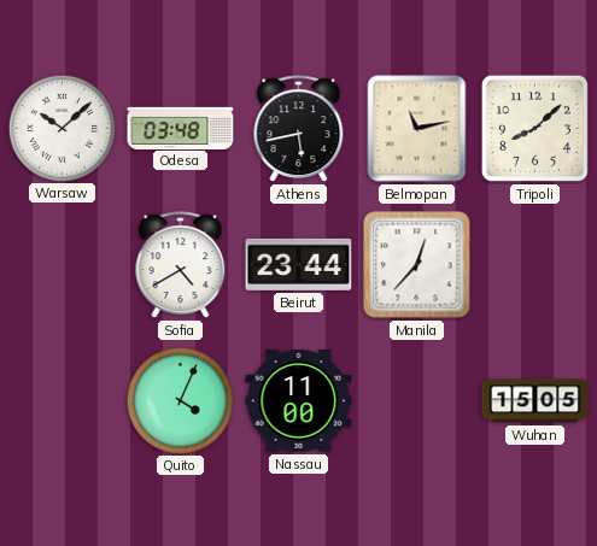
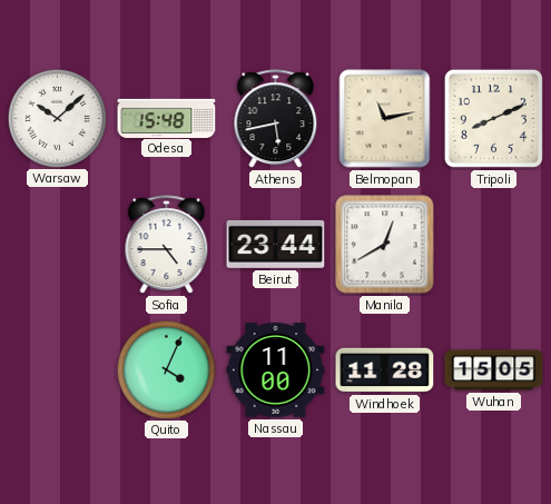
Odesa: 03:48 -> 15:48
Tripoli: 8:08 -> 8:11
Sofia: 4:40 -> 4:45
Manila: 12:37 -> 12:40
Windhoek: none -> 11:28
